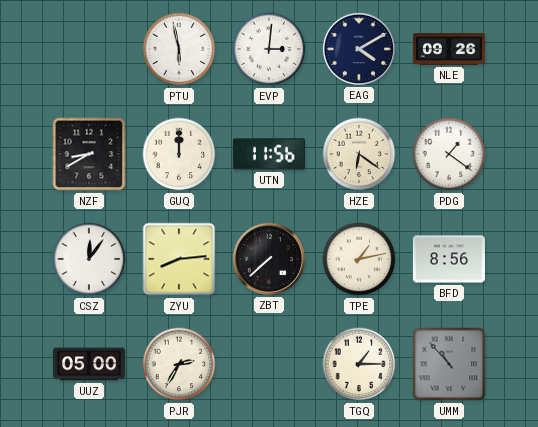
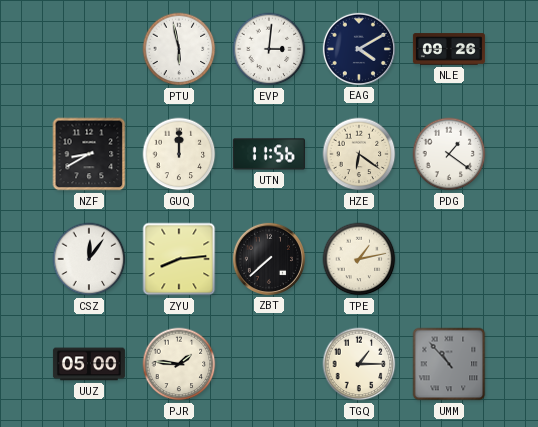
BFD: 8:56 -> none
PJR: 2:35 -> 1:46
